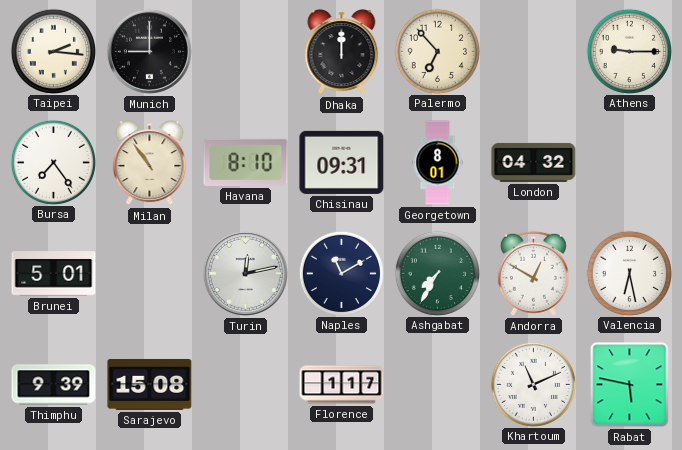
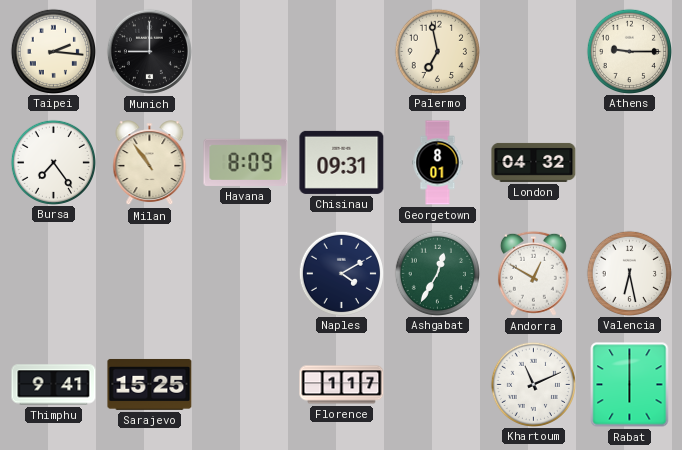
Dhaka: 12:00 -> none
Palermo: 6:53 -> 6:58
Havana: 8:10 -> 8:09
Brunei: 5:01 -> none
Turin: 12:13 -> none
Naples: 11:10 -> 4:10
Ashgabat: 7:35 -> 12:35
Thimphu: 9:39 -> 9:41
Sarajevo: 15:08 -> 15:25
Rabat: 5:47 -> 6:00
